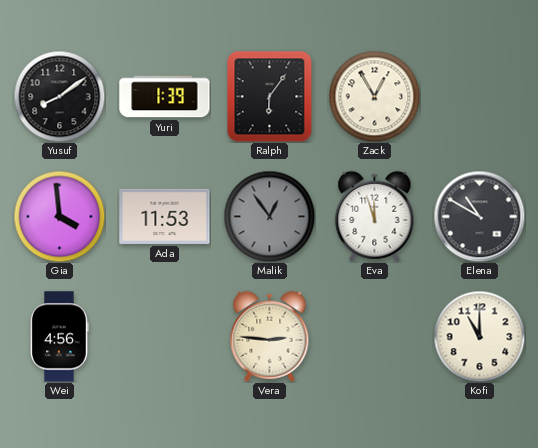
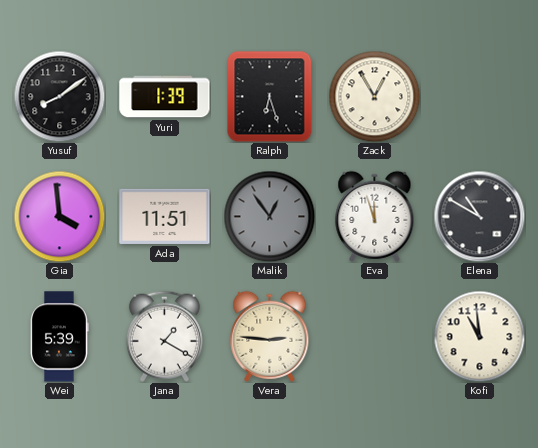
Ralph: 6:06 -> 6:27
Ada: 11:53 -> 11:51
Wei: 4:56 -> 5:39
Jana: none -> 1:20
Kofi: 11:00 -> 10:59
